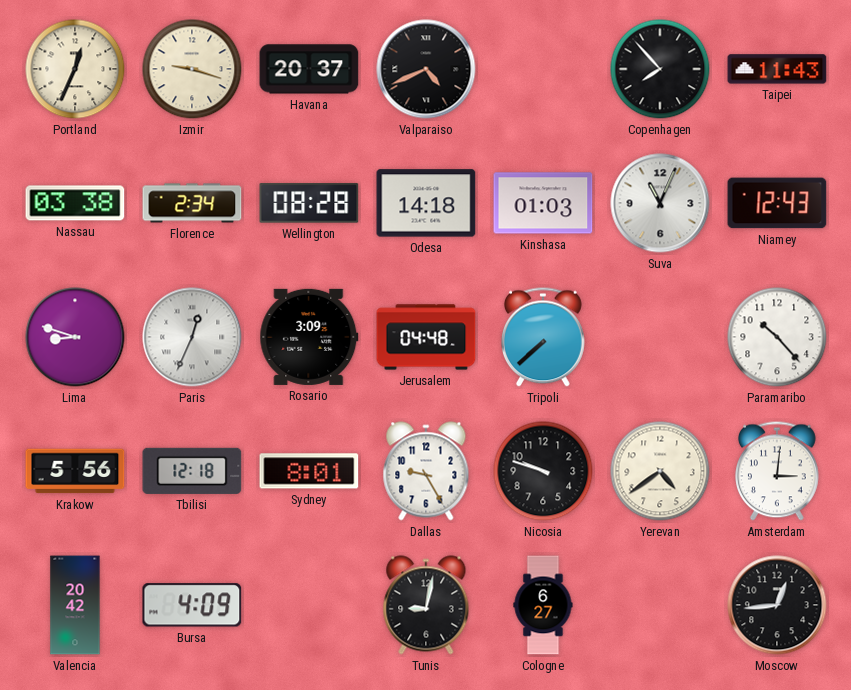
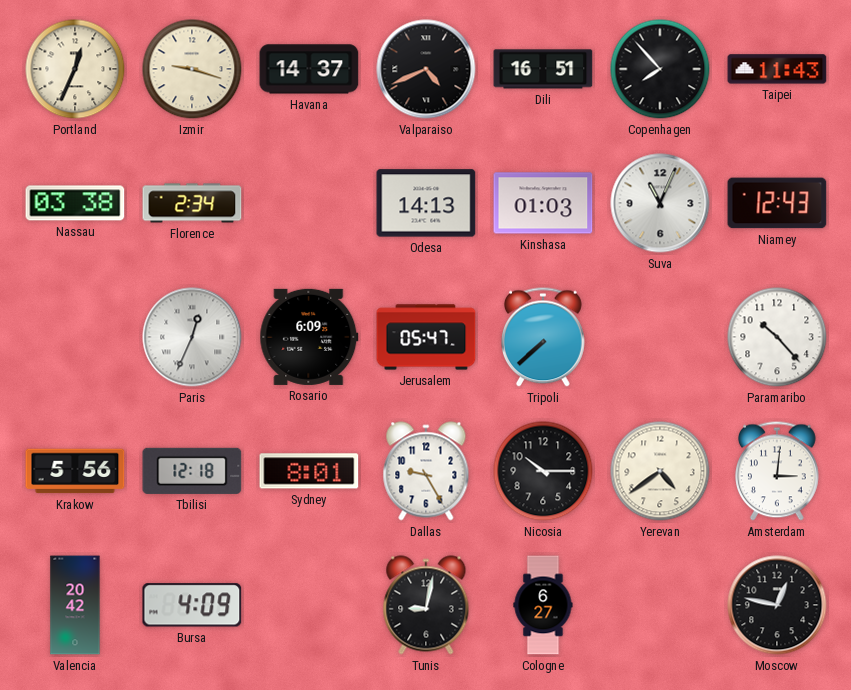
Havana: 20:37 -> 14:37
Dili: none -> 16:51
Wellington: 08:28 -> none
Odesa: 14:18 -> 14:13
Lima: 8:48 -> none
Rosario: 3:09 -> 6:09
Jerusalem: 04:48 -> 05:47
Nicosia: 9:48 -> 10:15
Moscow: 12:44 -> 12:47
